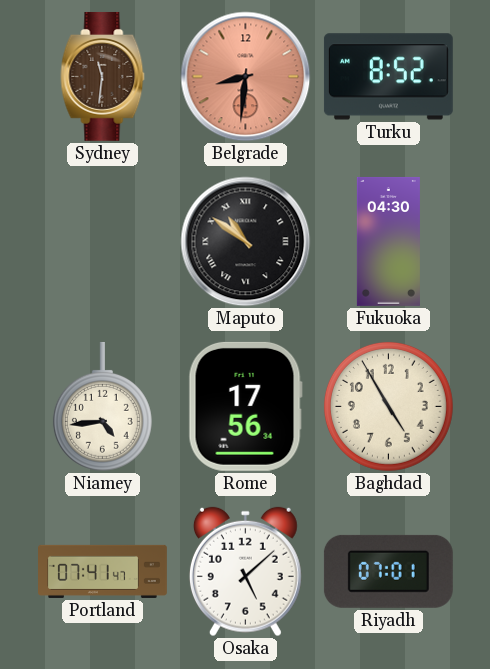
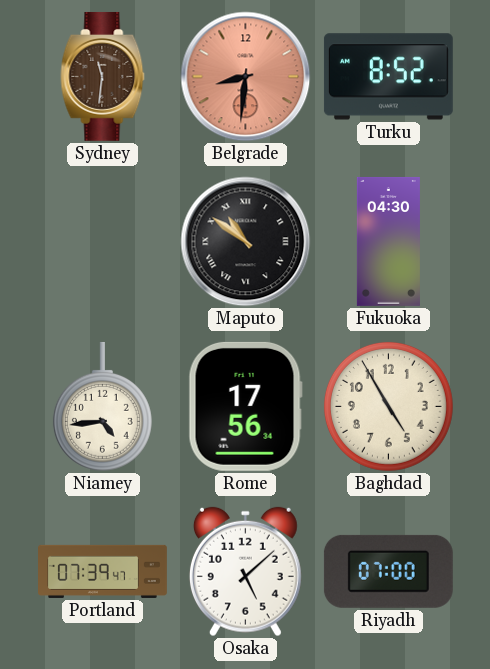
Portland: 07:41 -> 07:39
Riyadh: 07:01 -> 07:00
